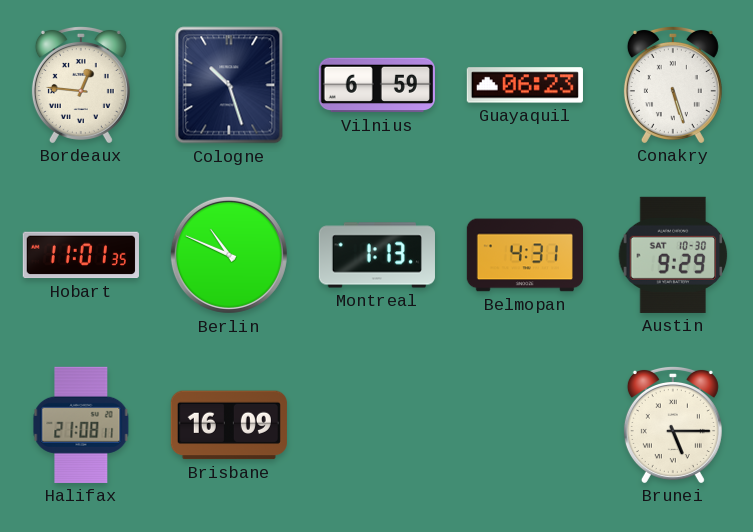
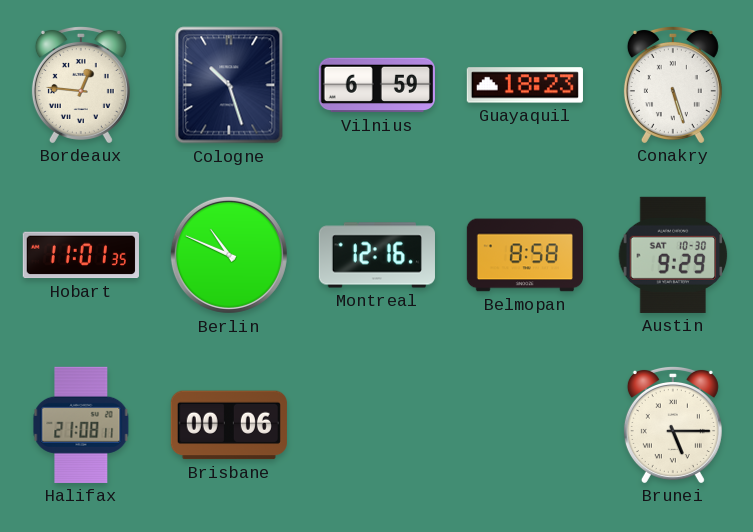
Guayaquil: 06:23 -> 18:23
Montreal: 1:13 -> 12:16
Belmopan: 4:31 -> 8:58
Brisbane: 16:09 -> 00:06
